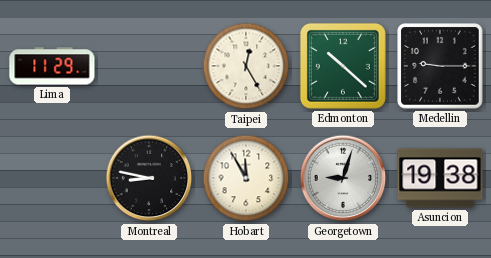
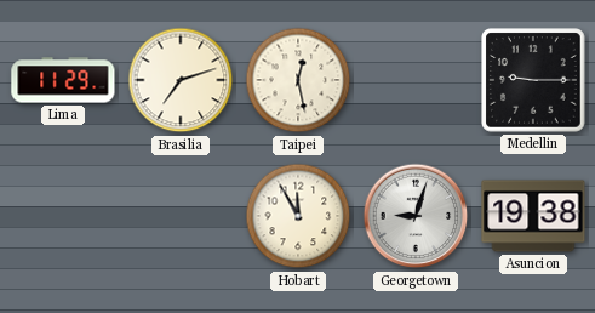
Brasilia: none -> 7:12
Taipei: 12:25 -> 12:28
Edmonton: 10:22 -> none
Montreal: 8:47 -> none
